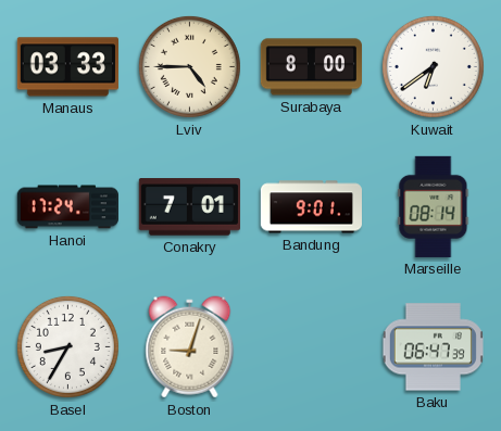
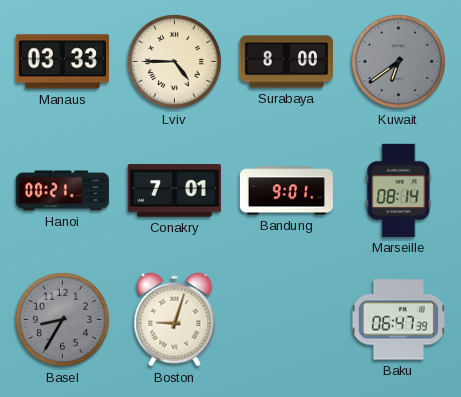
Kuwait dial: white -> grey
Hanoi: 17:24 -> 00:21
Basel dial: white -> grey
